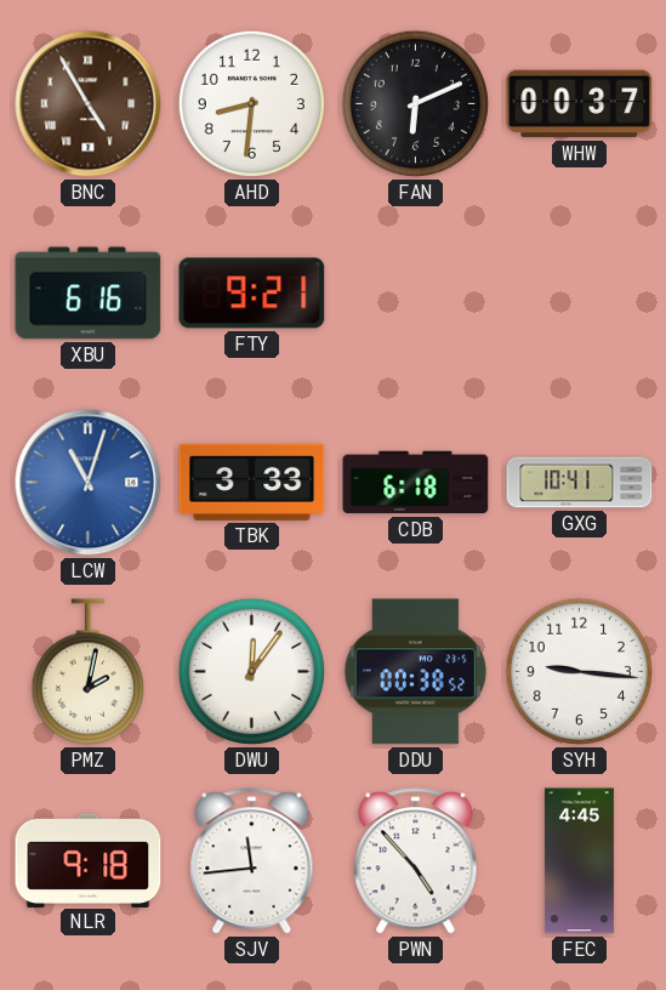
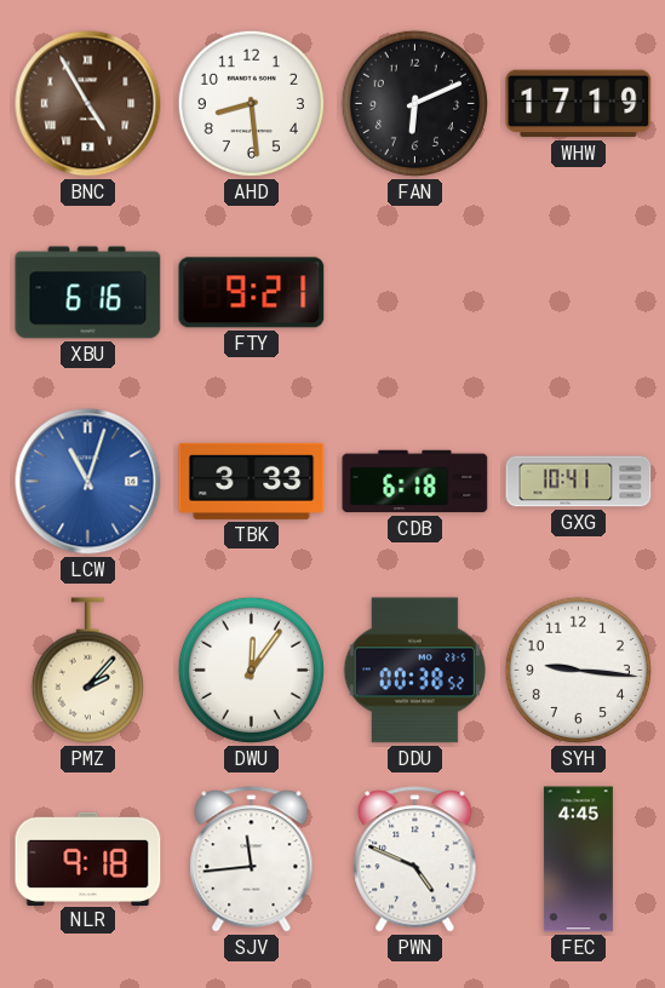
AHD: 8:31 -> 8:29
WHW: 00:37 -> 17:19
PMZ: 2:02 -> 2:07
PWN: 4:53 -> 4:49
